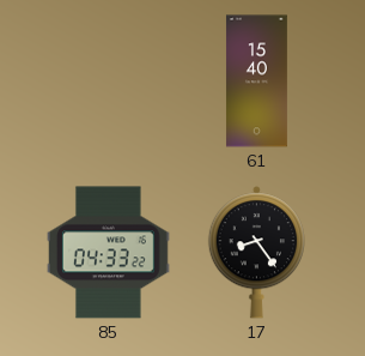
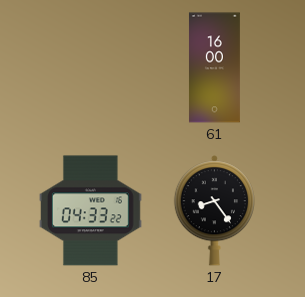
61: 15:40 -> 16:00
